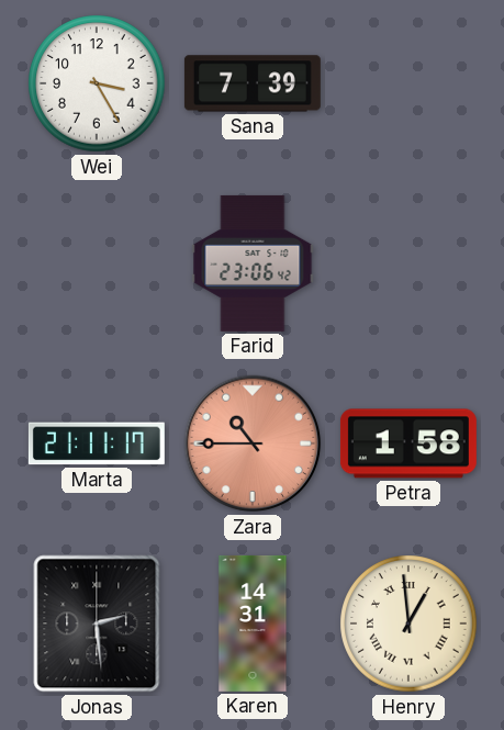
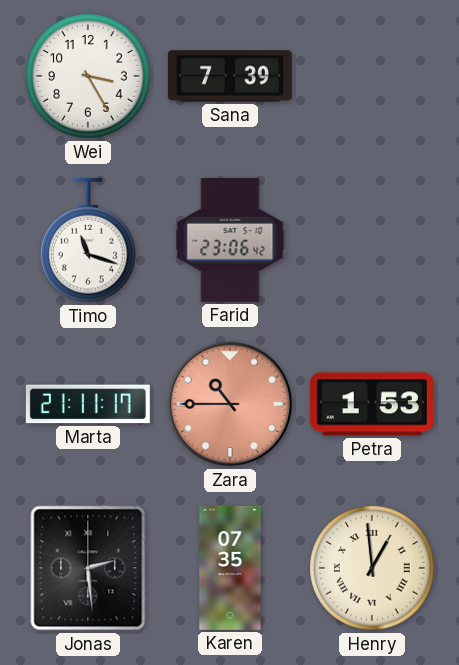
Timo: none -> 11:18
Petra: 1:58 -> 1:53
Karen: 14:31 -> 07:35
